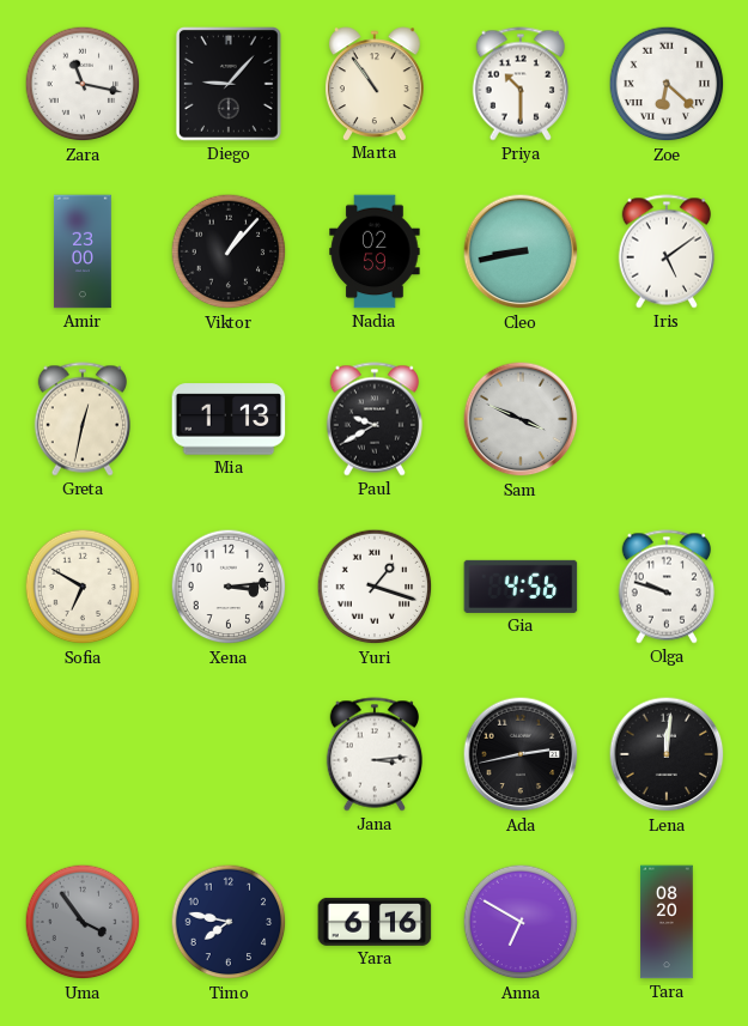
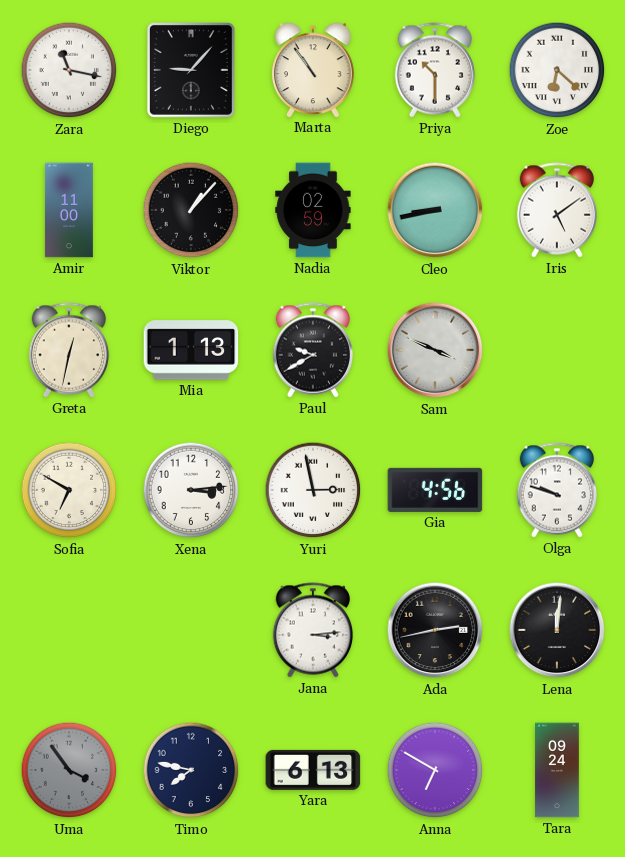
Amir: 23:00 -> 11:00
Yuri: 1:18 -> 2:58
Yara: 6:16 -> 6:13
Tara: 08:20 -> 09:24
